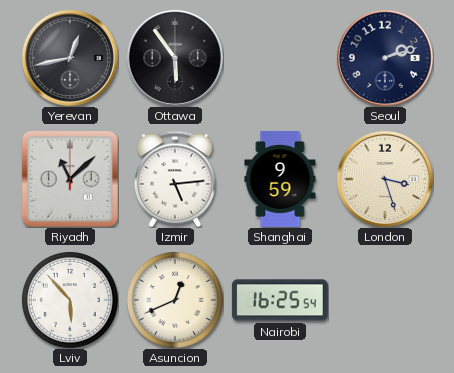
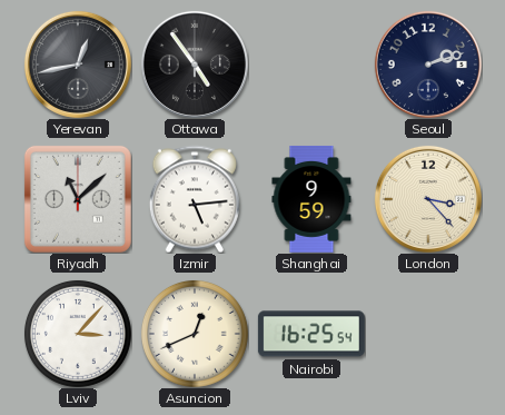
Ottawa: 5:54 -> 4:54
London: 3:27 -> 3:23
Lviv: 5:53 -> 3:07
